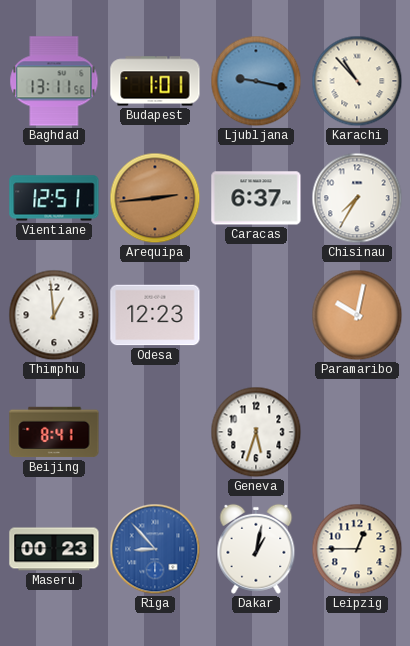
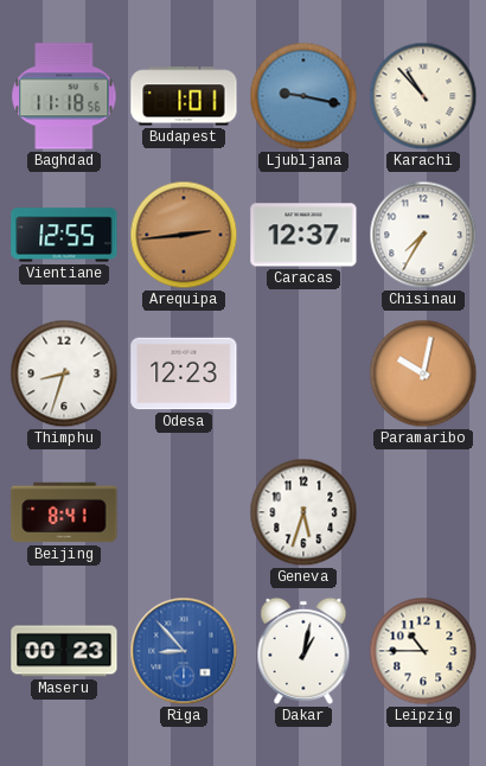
Baghdad: 13:11 -> 11:18
Vientiane: 12:51 -> 12:55
Caracas: 6:37 -> 12:37
Thimphu: 12:59 -> 8:33
Leipzig: 12:45 -> 10:45
